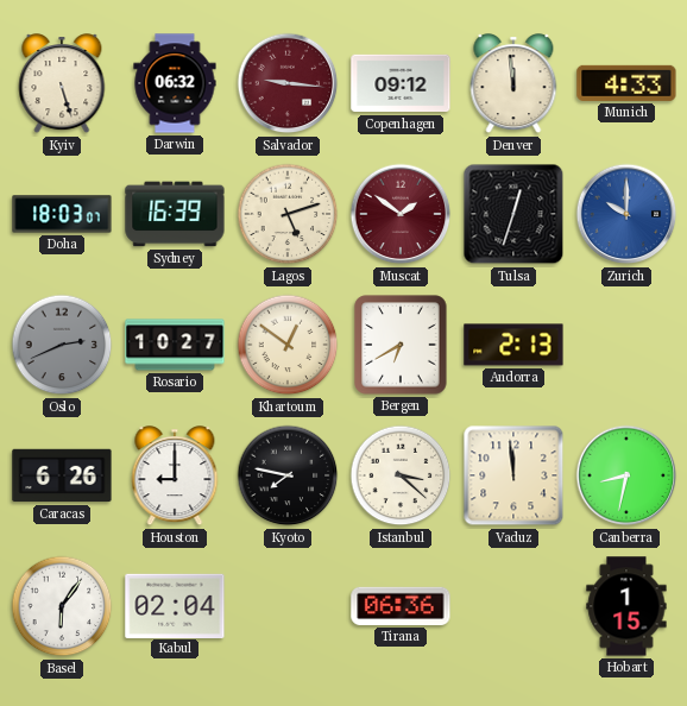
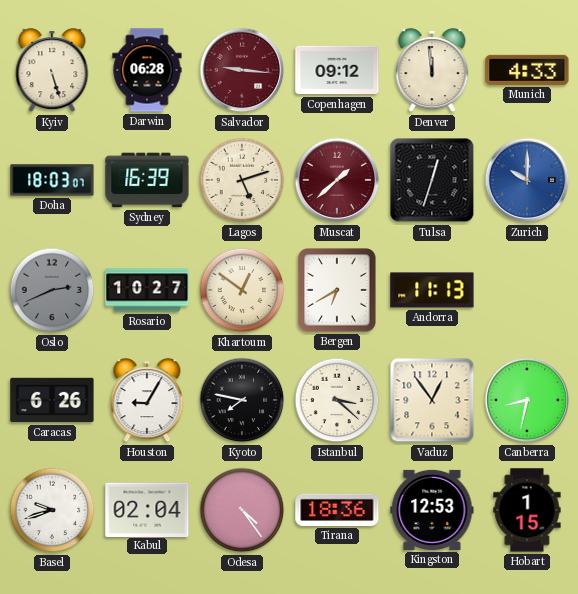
Darwin: 06:32 -> 06:28
Muscat: 1:51 -> 1:38
Andorra: 2:13 -> 11:13
Houston: 9:00 -> 9:05
Vaduz: 11:59 -> 12:54
Basel: 6:06 -> 9:42
Odesa: none -> 4:24
Tirana: 06:36 -> 18:36
Kingston: none -> 12:53
